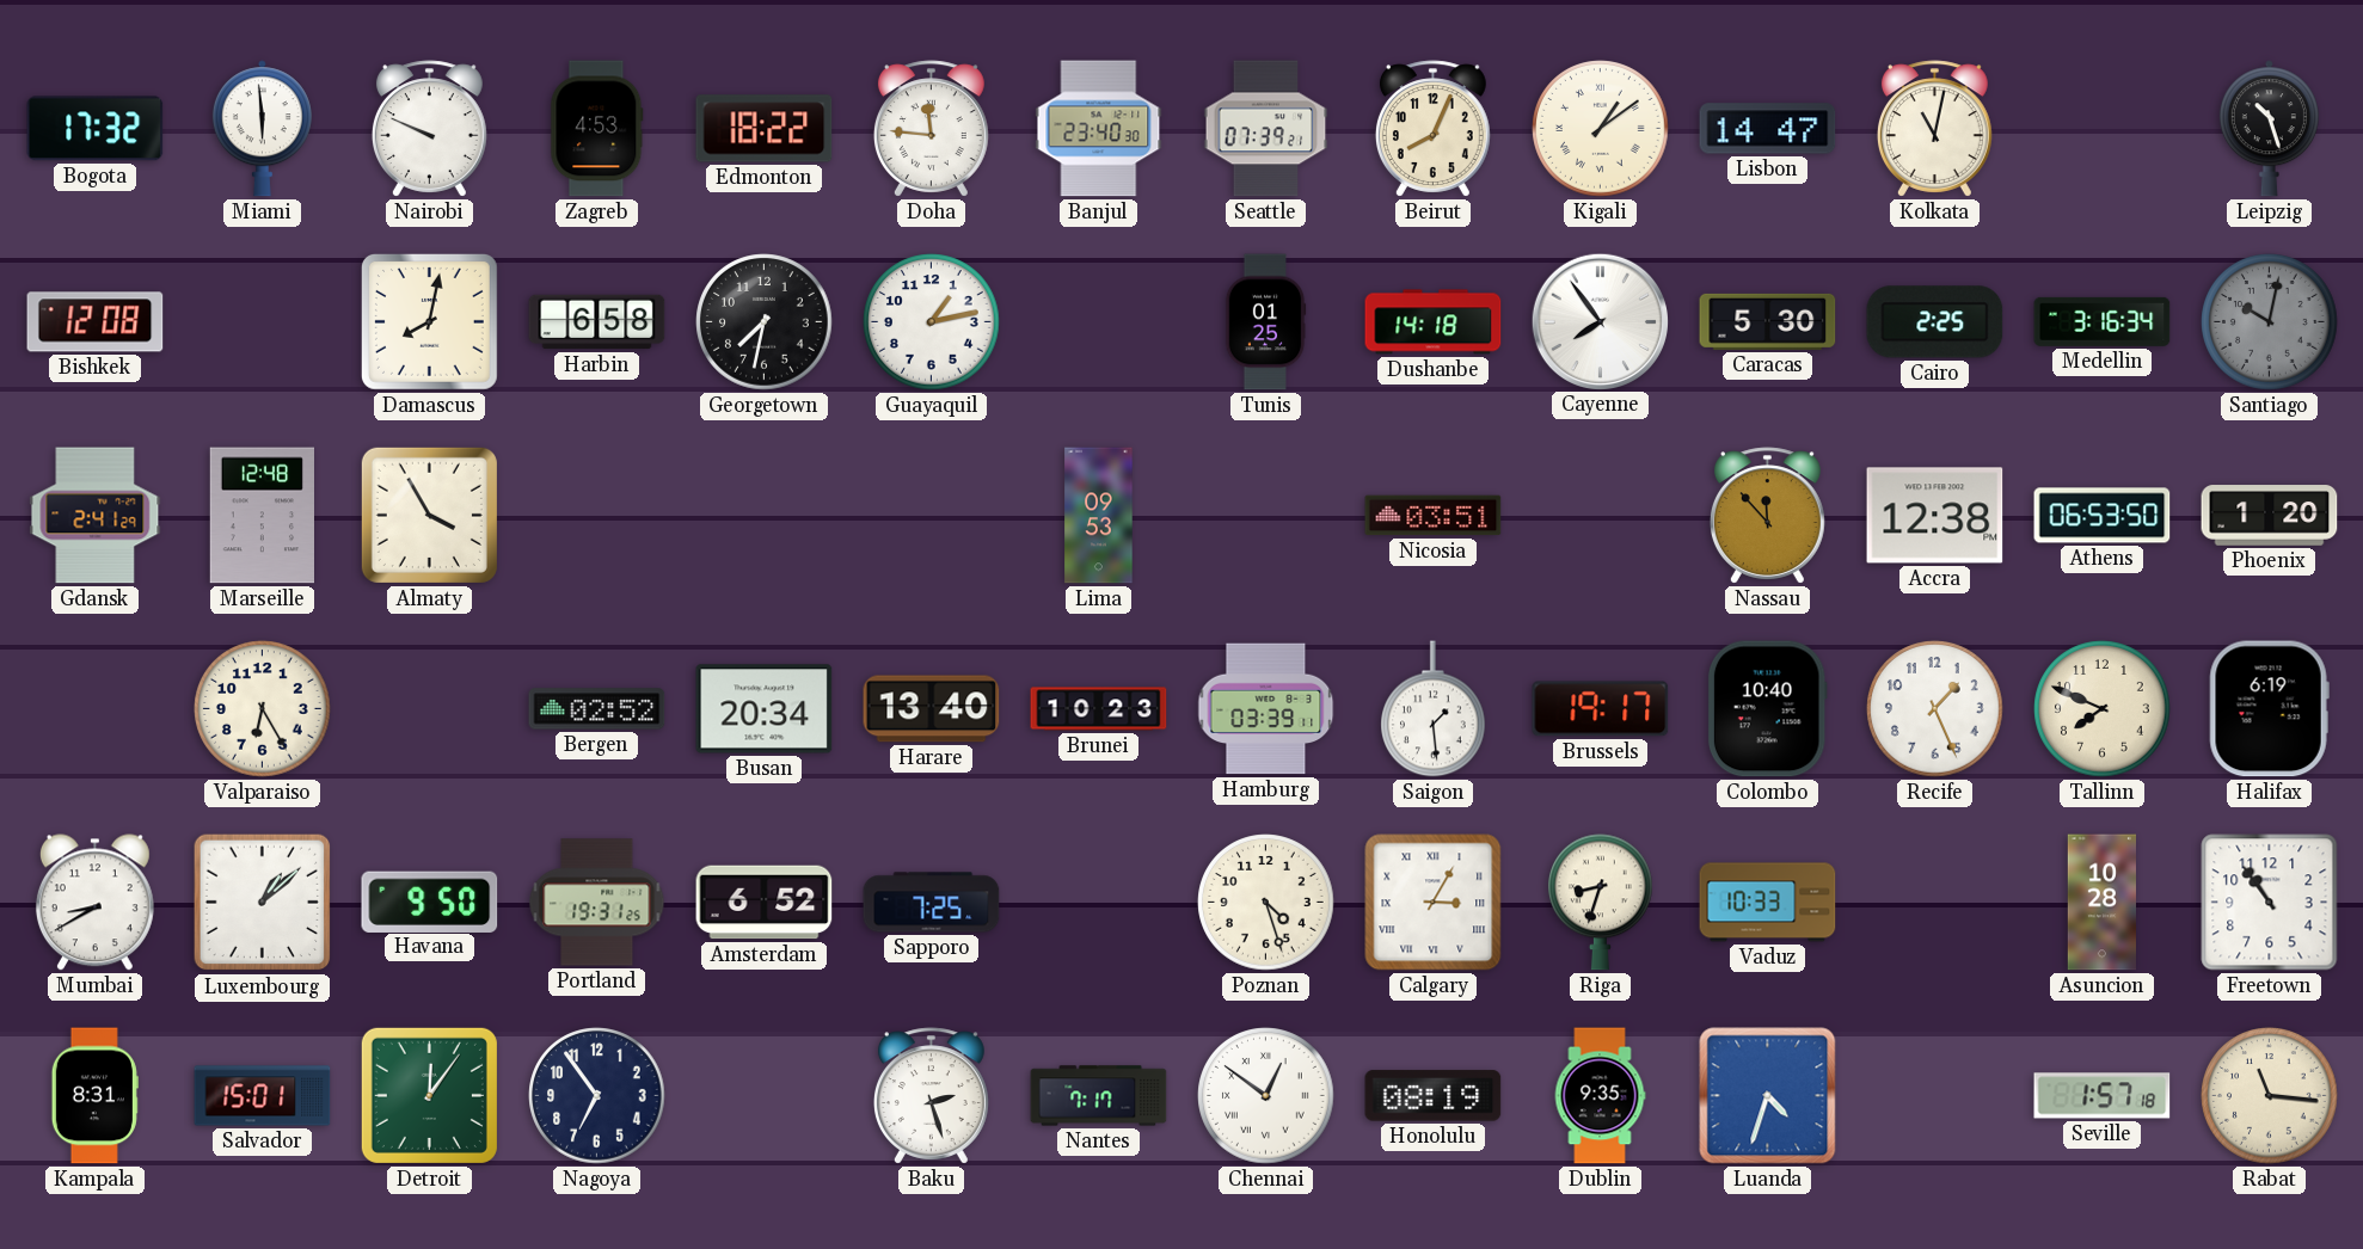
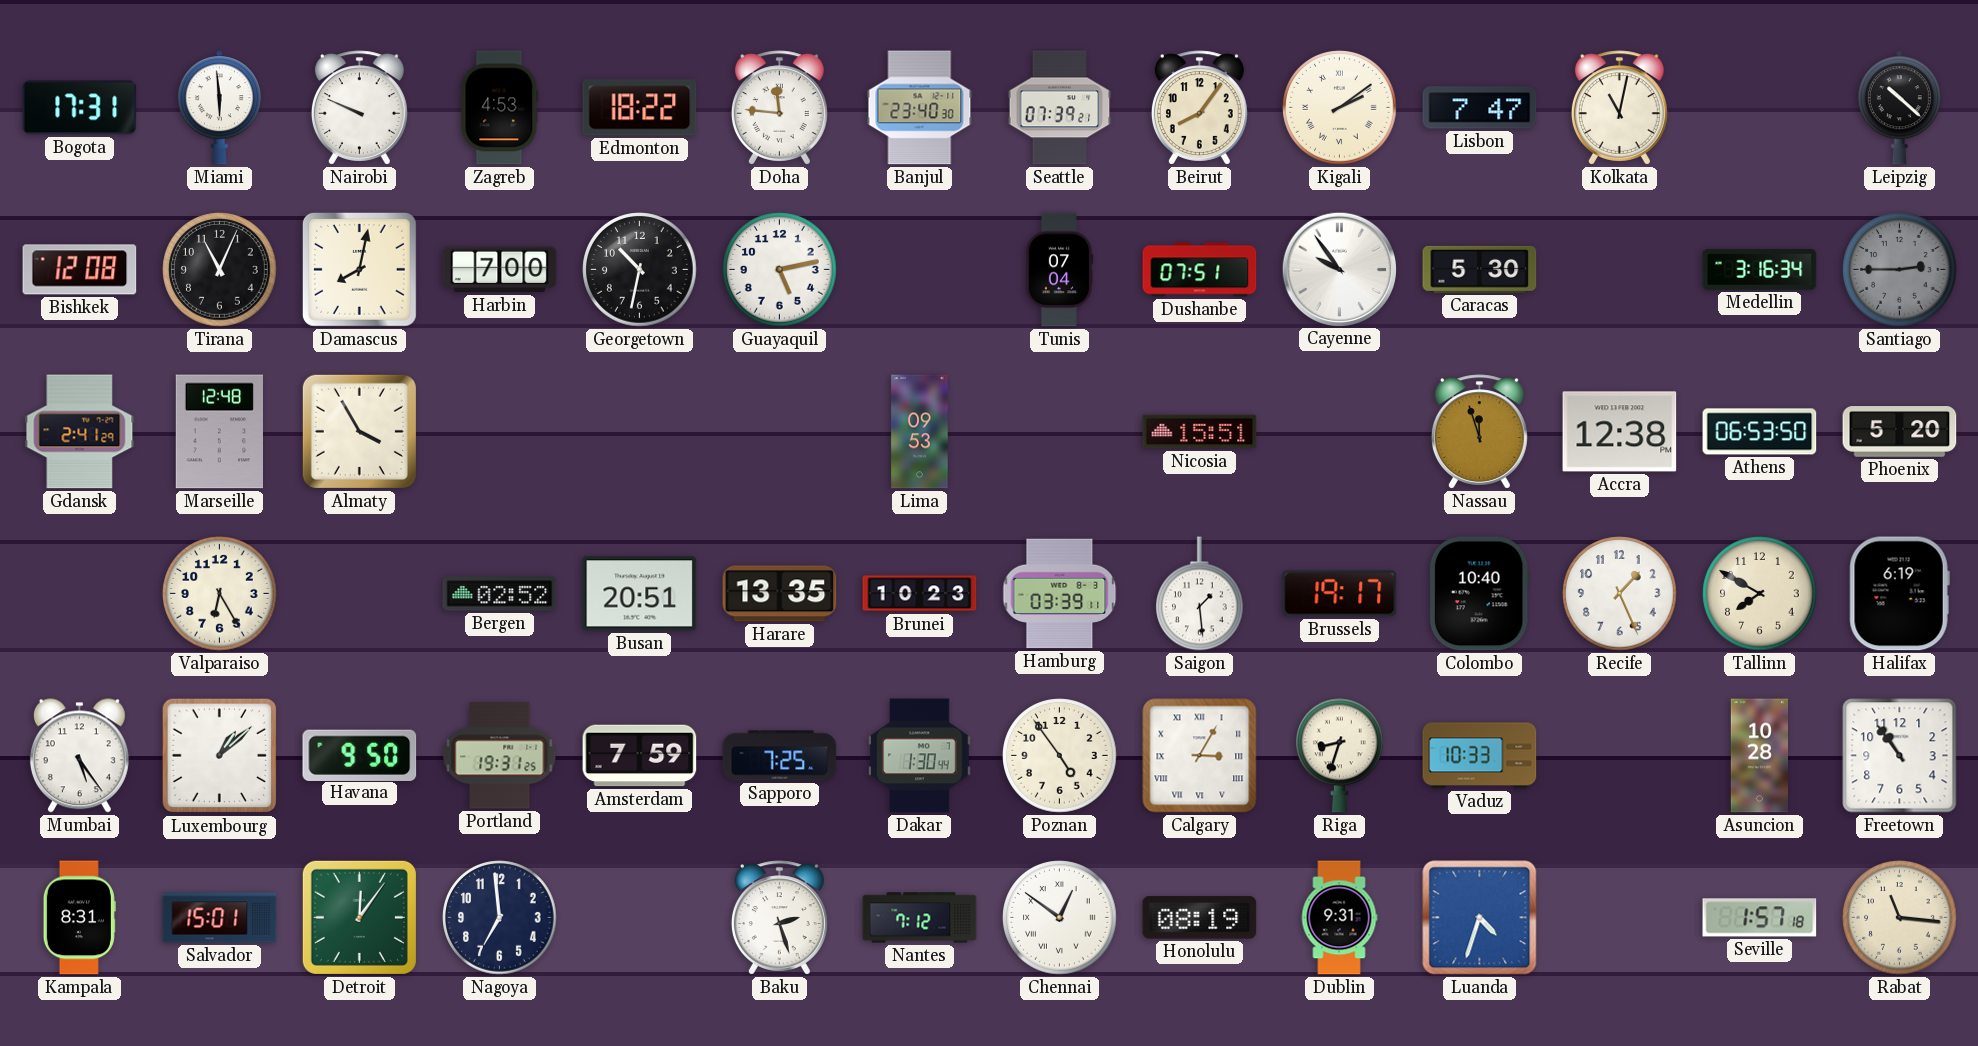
Bogota: 17:32 -> 17:31
Beirut: 8:04 -> 8:06
Kigali: 1:09 -> 2:09
Lisbon: 14:47 -> 7:47
Leipzig: 10:27 -> 10:22
Tirana: none -> 11:04
Harbin: 6:58 -> 7:00
Georgetown: 7:32 -> 10:32
Guayaquil: 1:13 -> 5:13
Tunis: 01:25 -> 07:04
Dushanbe: 14:18 -> 07:51
Cayenne: 7:54 -> 9:54
Cairo: 2:25 -> none
Santiago: 10:02 -> 2:45
Nicosia: 03:51 -> 15:51
Nassau: 11:53 -> 11:57
Phoenix: 1:20 -> 5:20
Busan: 20:34 -> 20:51
Harare: 13:40 -> 13:35
Tallinn: 7:49 -> 7:50
Mumbai: 8:40 -> 5:24
Amsterdam: 6:52 -> 7:59
Dakar: none -> 1:30
Poznan: 4:27 -> 4:54
Nagoya: 6:54 -> 6:59
Nantes: 7:17 -> 7:12
Dublin: 9:35 -> 9:31
